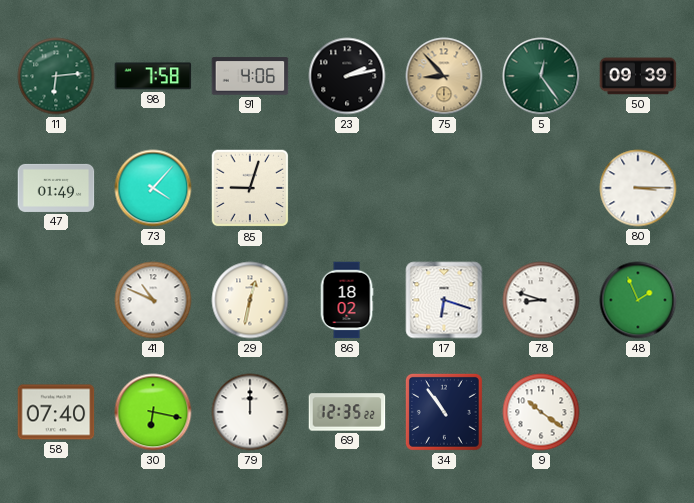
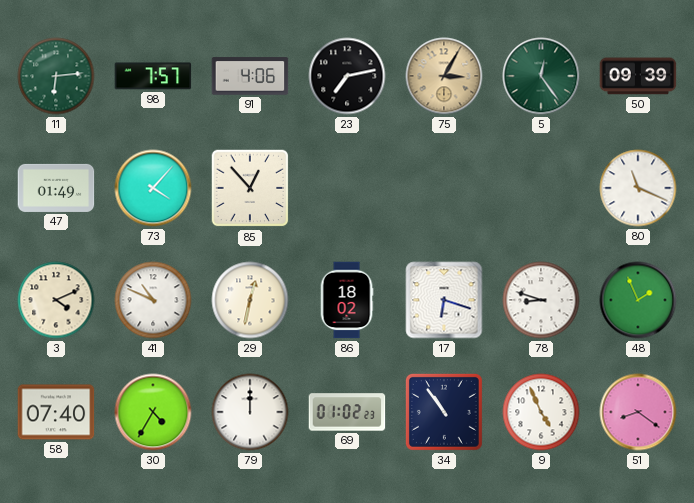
98: 7:58 -> 7:57
23: 2:13 -> 7:13
75: 8:53 -> 3:05
85: 9:03 -> 12:53
80: 3:15 -> 11:19
3: none -> 4:11
30: 6:17 -> 4:35
69: 12:35 -> 01:02
9: 10:21 -> 4:56
51: none -> 8:21
